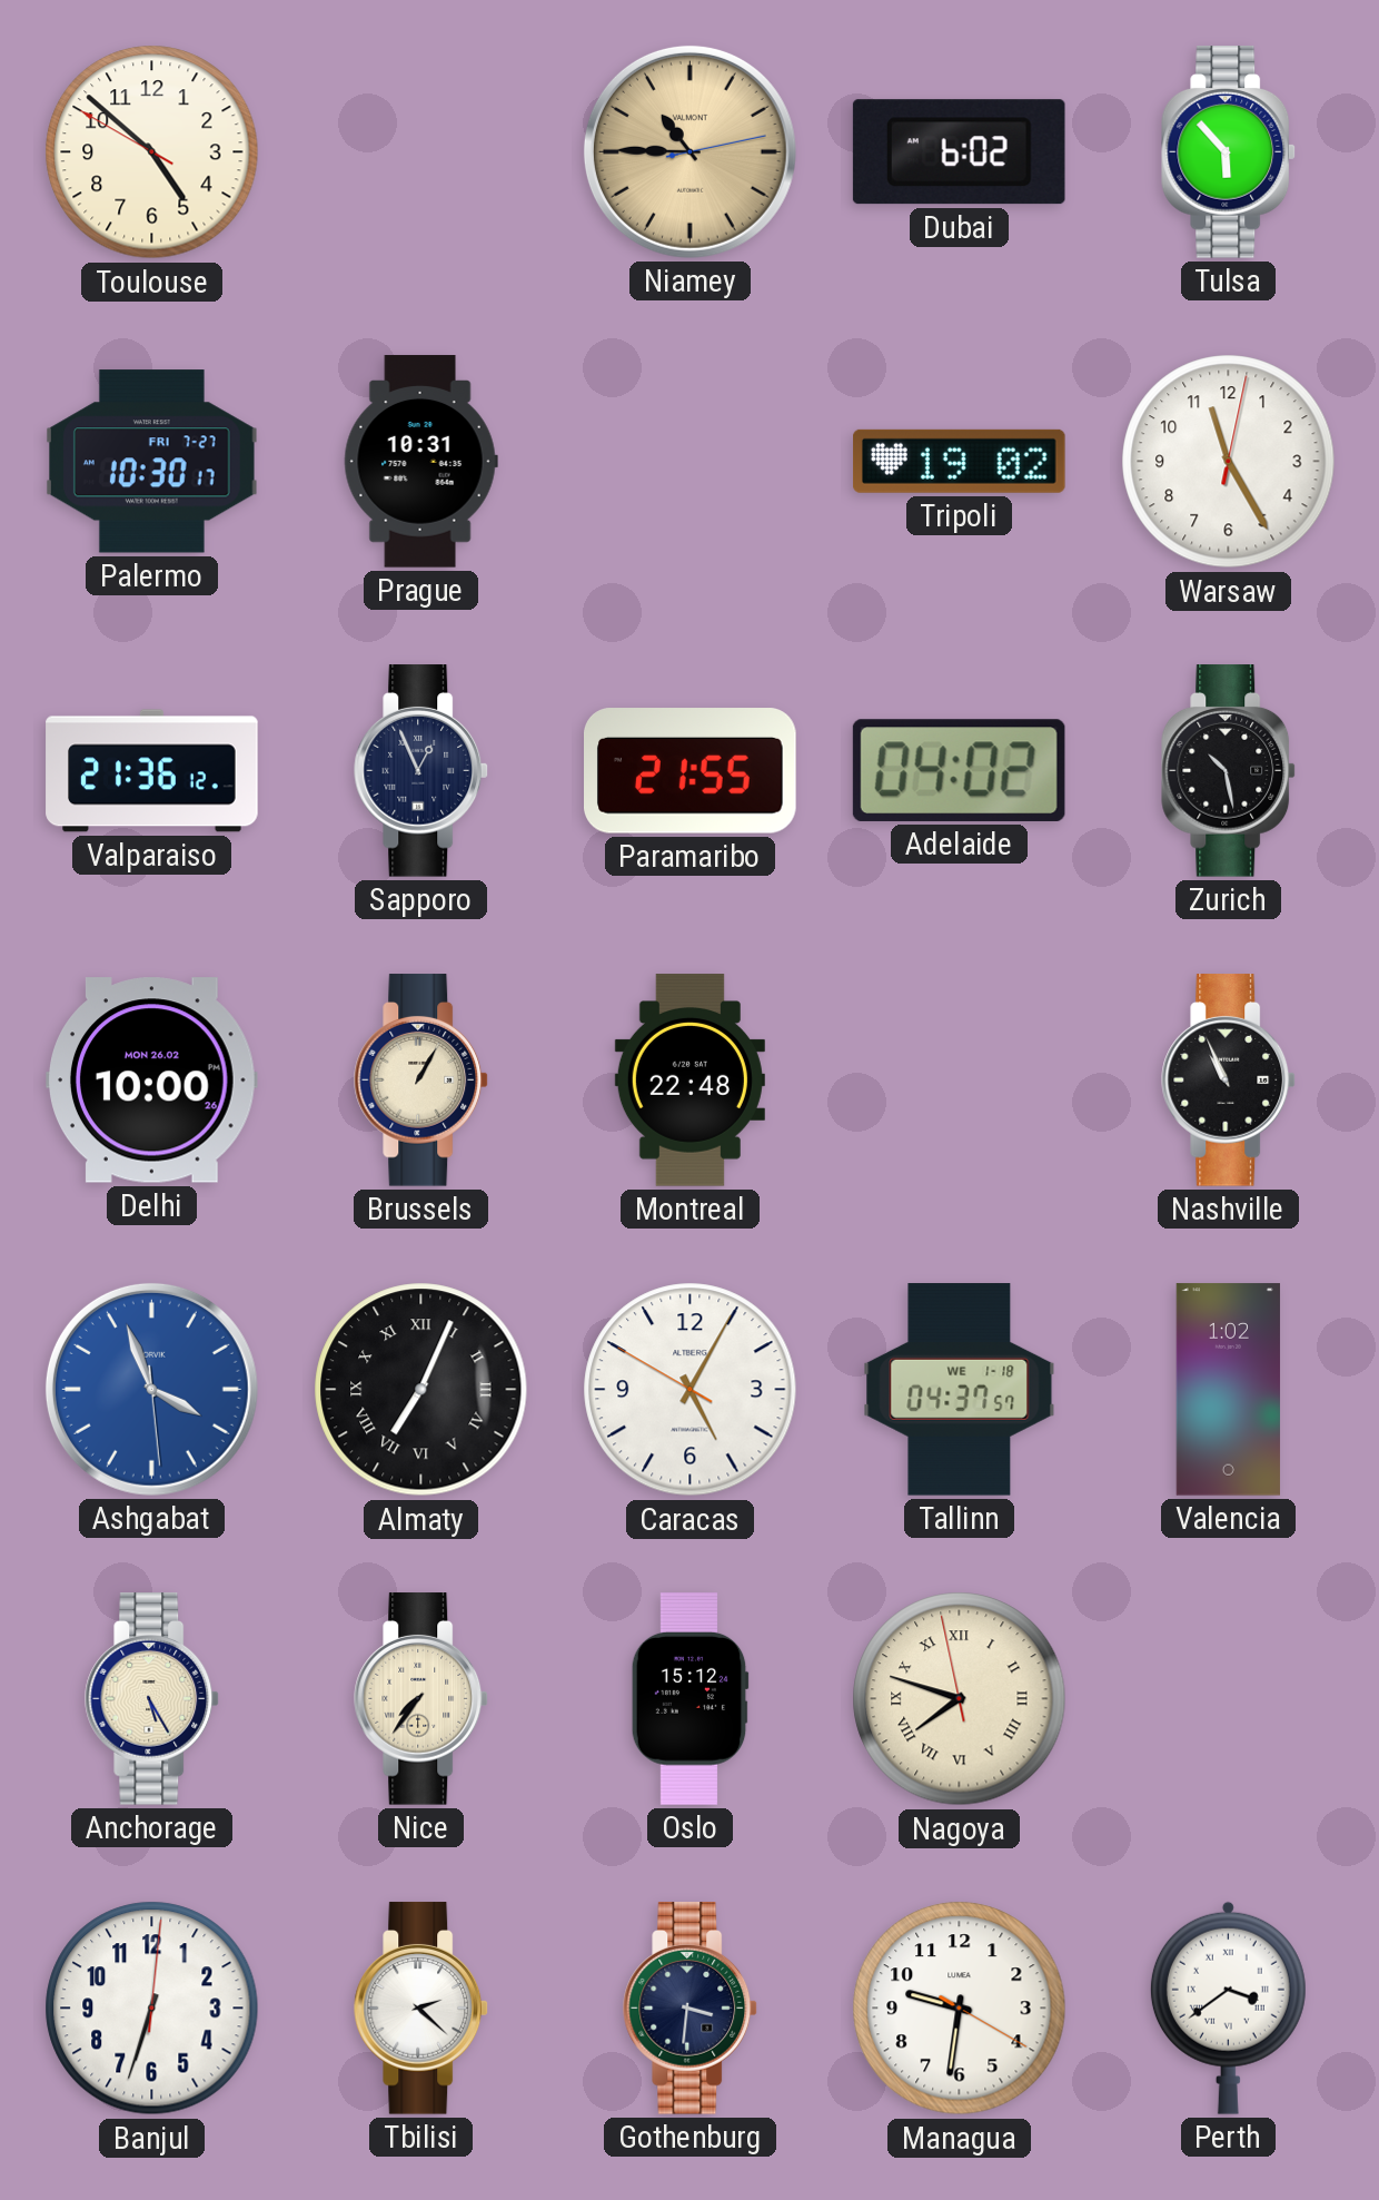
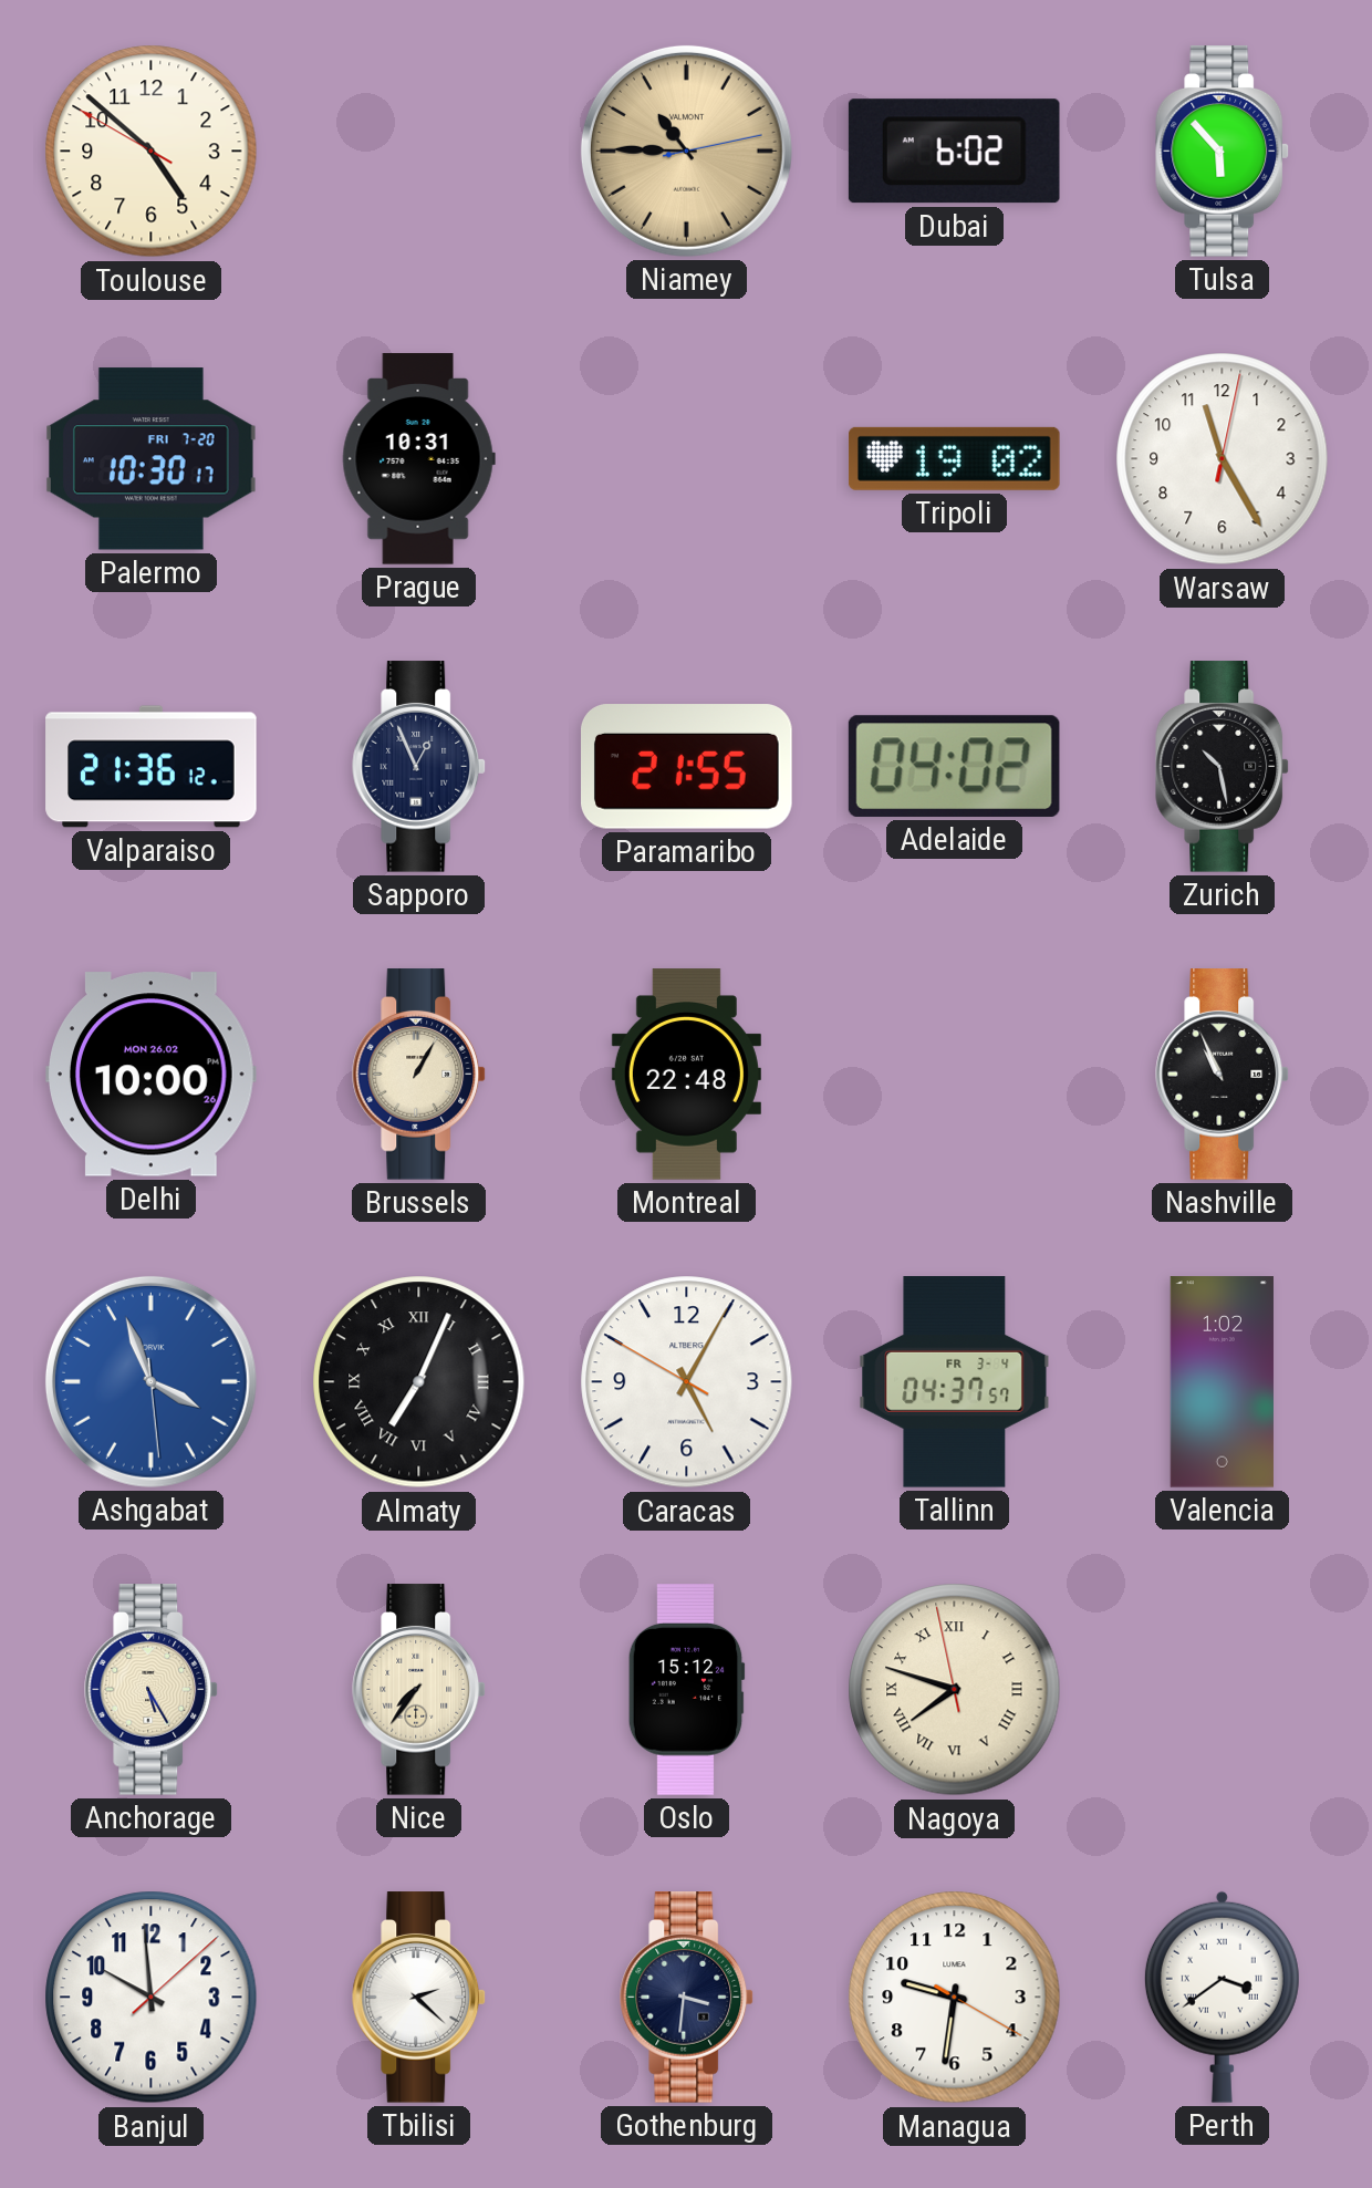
Palermo date: FRI 7-27 -> FRI 7-20
Tallinn date: WE 1-18 -> FR 3-4
Banjul: 6:33 -> 9:59
